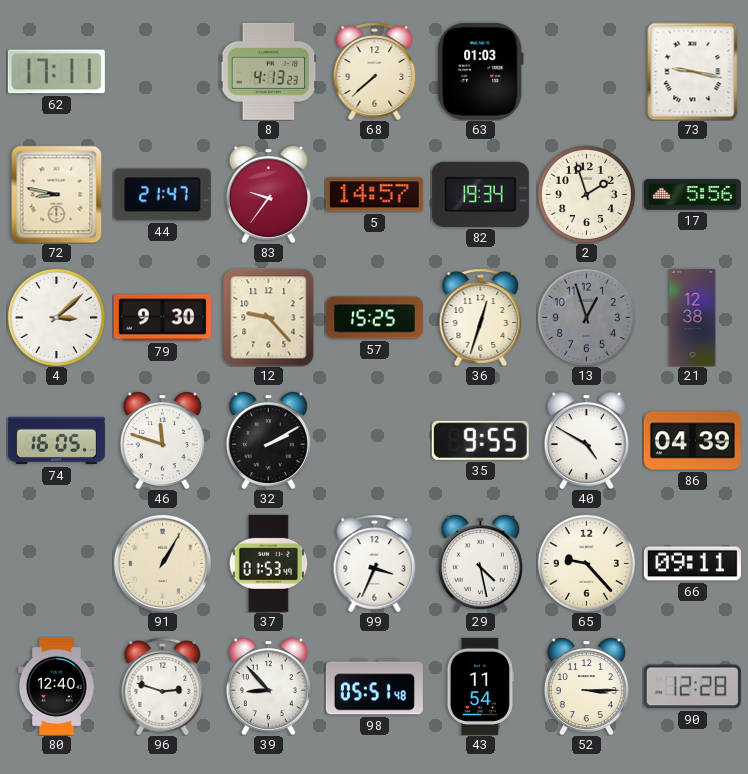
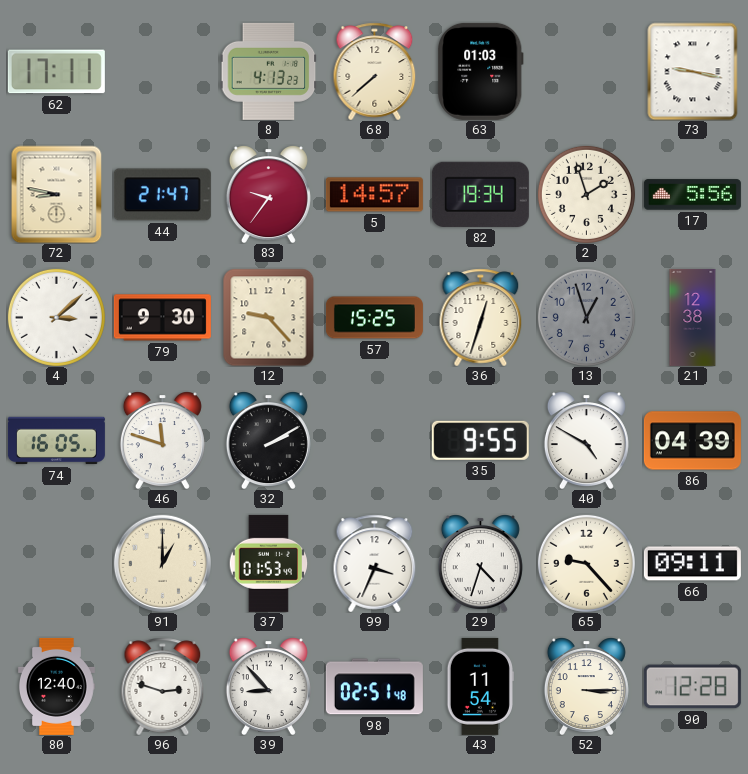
91: 1:05 -> 1:00
29: 4:28 -> 4:33
98: 05:51 -> 02:51
